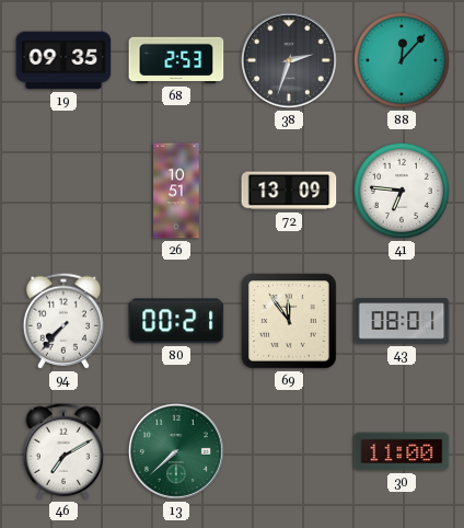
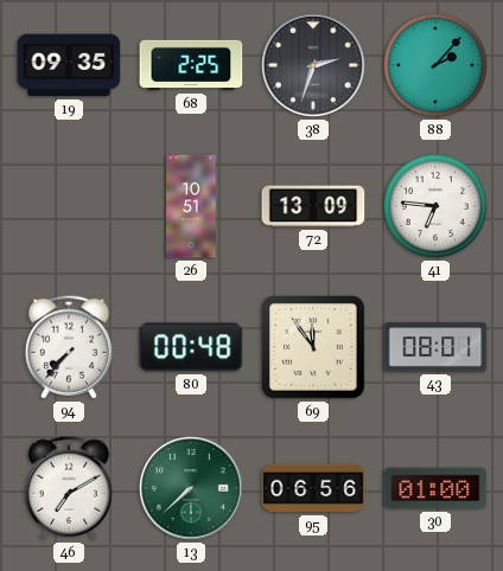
68: 2:53 -> 2:25
88: 12:07 -> 2:07
80: 00:21 -> 00:48
95: none -> 06:56
30: 11:00 -> 01:00
